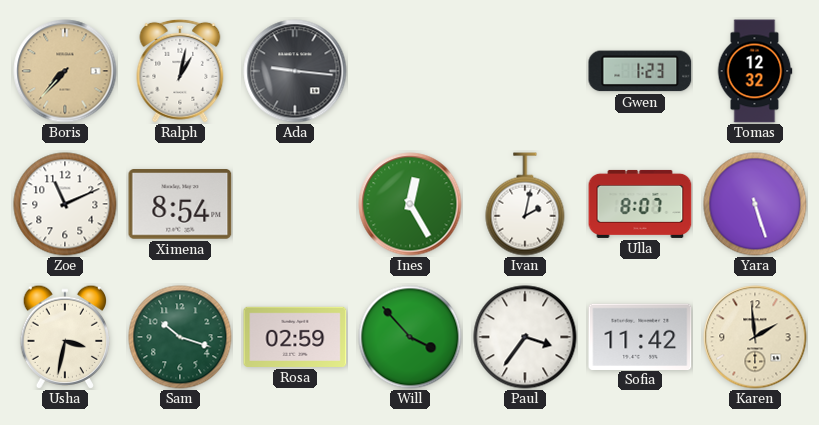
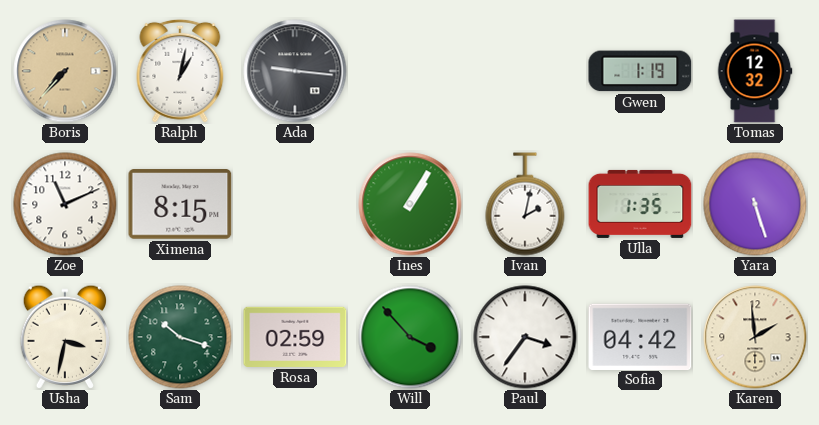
Gwen: 1:23 -> 1:19
Ximena: 8:54 -> 8:15
Ines: 12:25 -> 1:05
Ulla: 8:07 -> 1:35
Sofia: 11:42 -> 04:42
